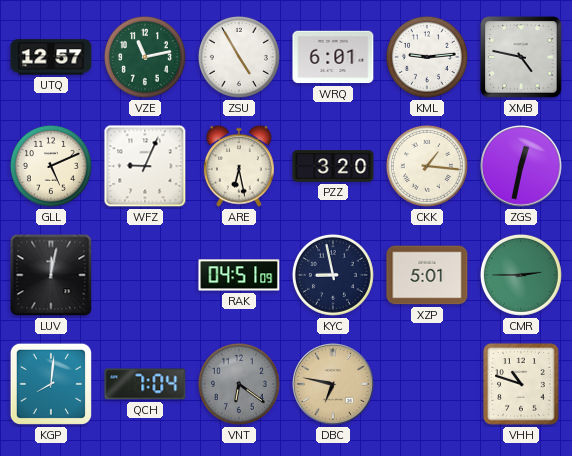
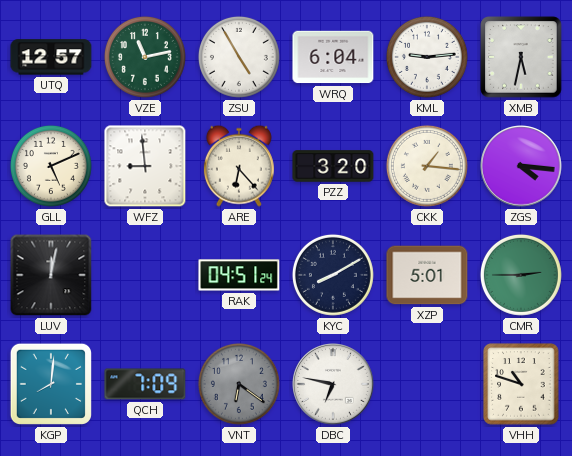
WRQ: 6:01 -> 6:04
XMB: 4:47 -> 5:32
WFZ: 9:04 -> 8:59
ARE: 6:28 -> 6:23
ZGS: 12:32 -> 4:16
RAK: 04:51:09 -> 04:51:24
KYC: 8:58 -> 8:10
QCH: 7:04 -> 7:09
DBC dial: champagne -> white
